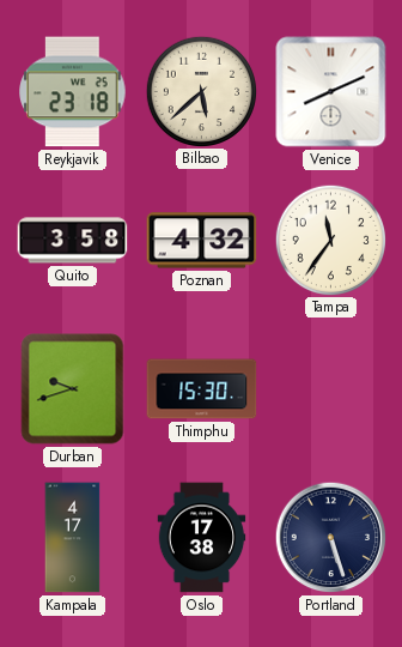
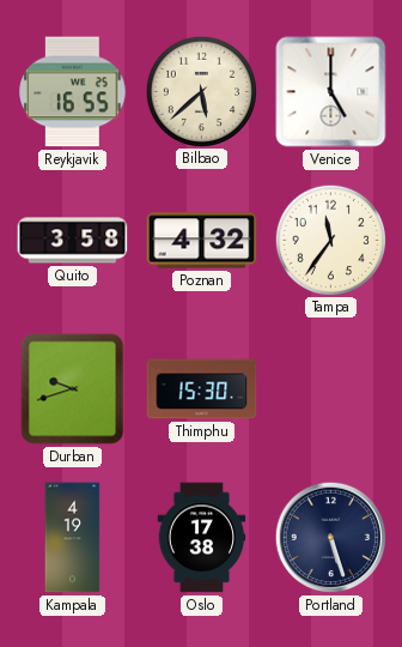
Reykjavik: 23:18 -> 16:55
Venice: 8:11 -> 5:00
Kampala: 4:17 -> 4:19
